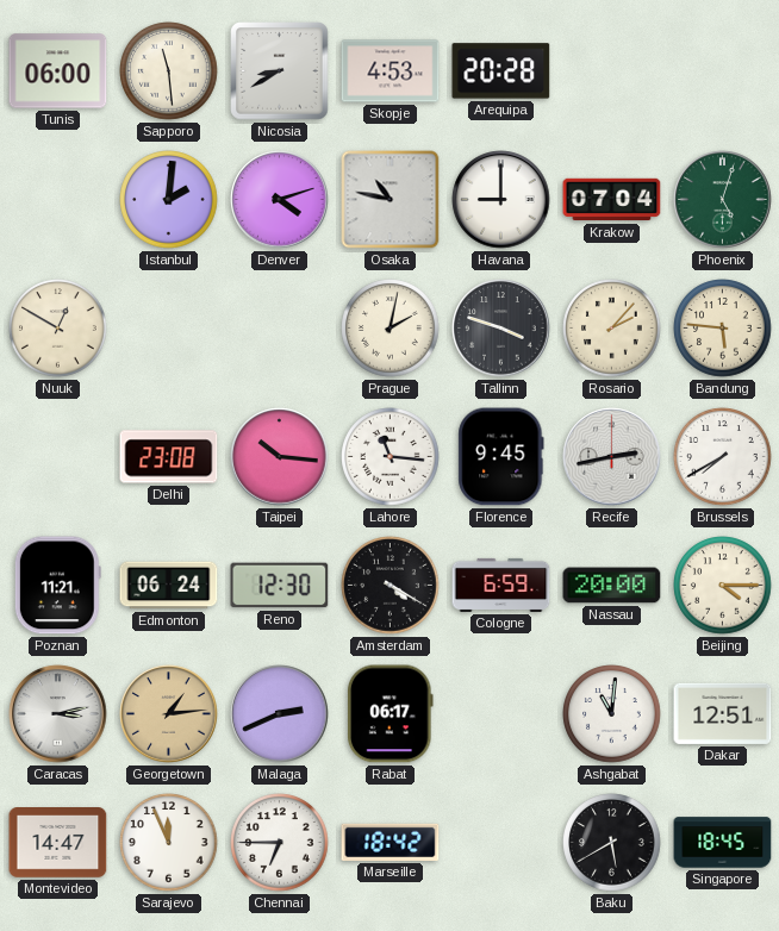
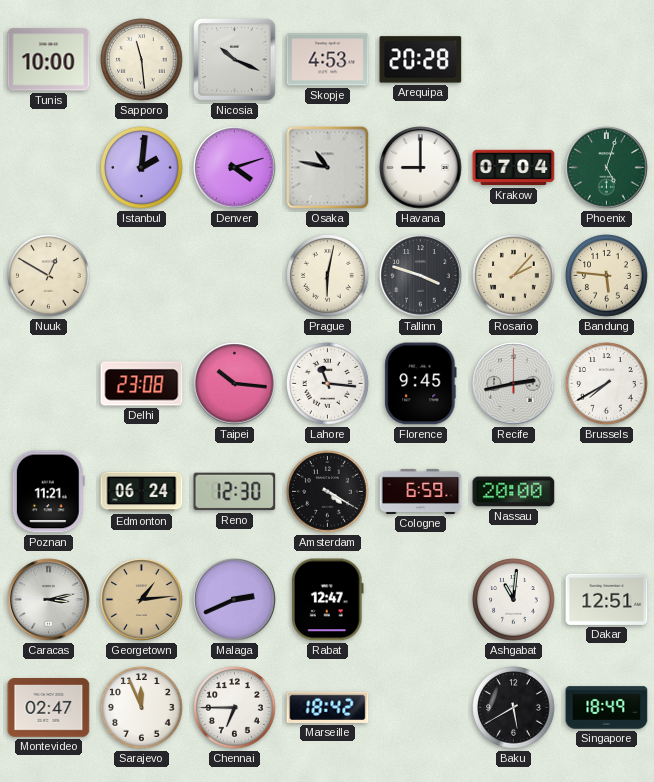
Tunis: 06:00 -> 10:00
Nicosia: 8:40 -> 10:19
Prague: 2:02 -> 6:02
Beijing: 4:15 -> none
Rabat: 06:17 -> 12:47
Montevideo: 14:47 -> 02:47
Singapore: 18:45 -> 18:49
